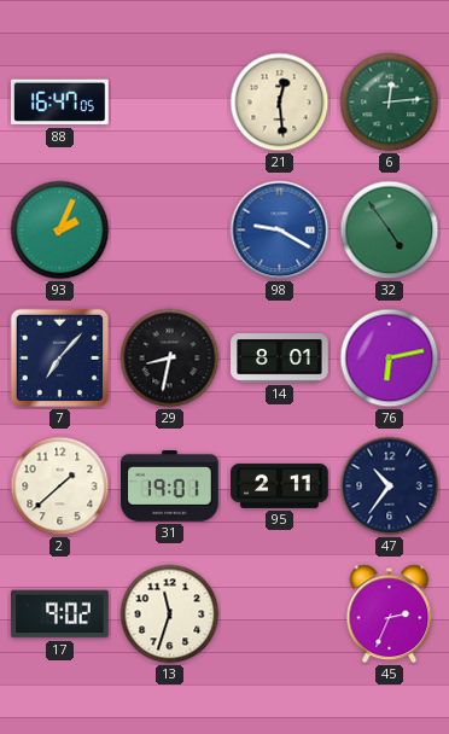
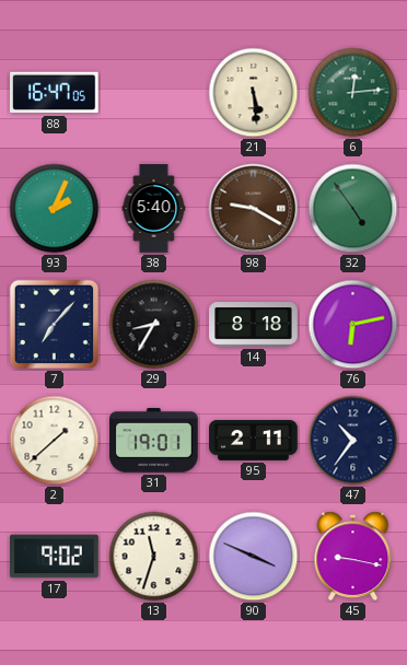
21: 12:29 -> 5:29
38: none -> 5:40
98 dial: blue -> brown
29: 8:32 -> 8:35
14: 8:01 -> 8:18
90: none -> 3:49
45: 2:34 -> 9:17
